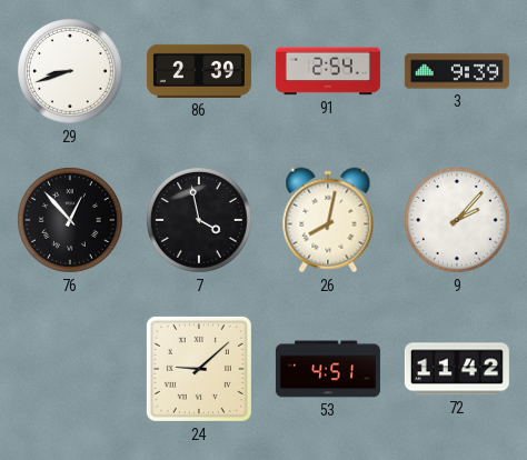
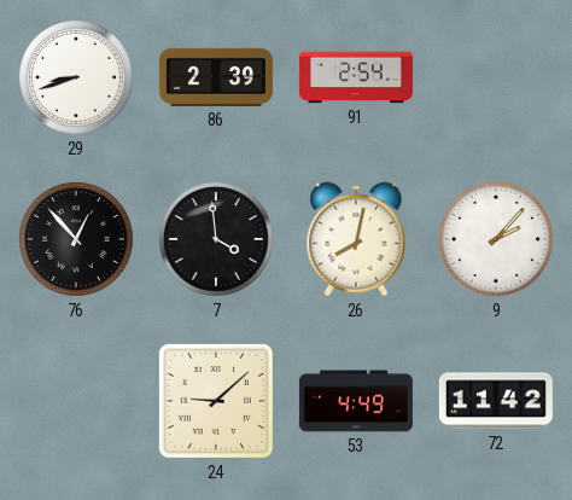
3: 9:39 -> none
7: 3:58 -> 3:59
53: 4:51 -> 4:49
